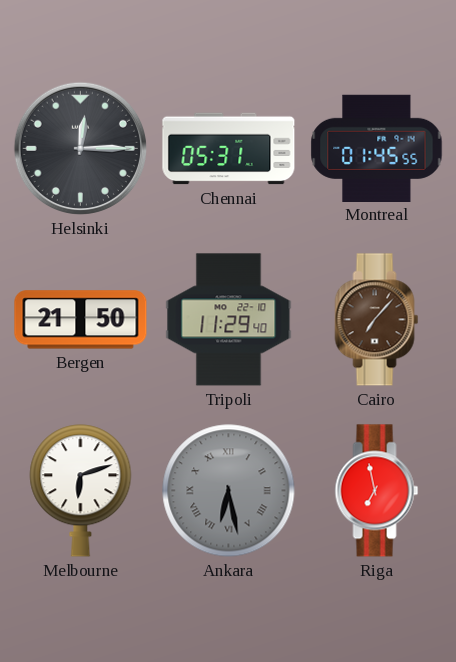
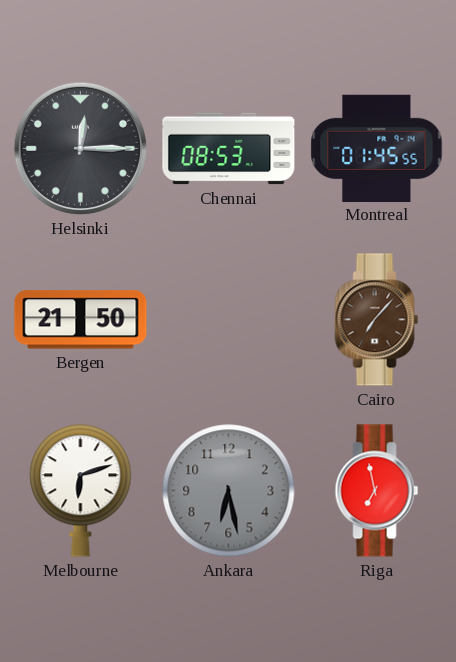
Chennai: 05:31 -> 08:53
Tripoli: 11:29 -> none
Ankara numerals: Roman -> Arabic
